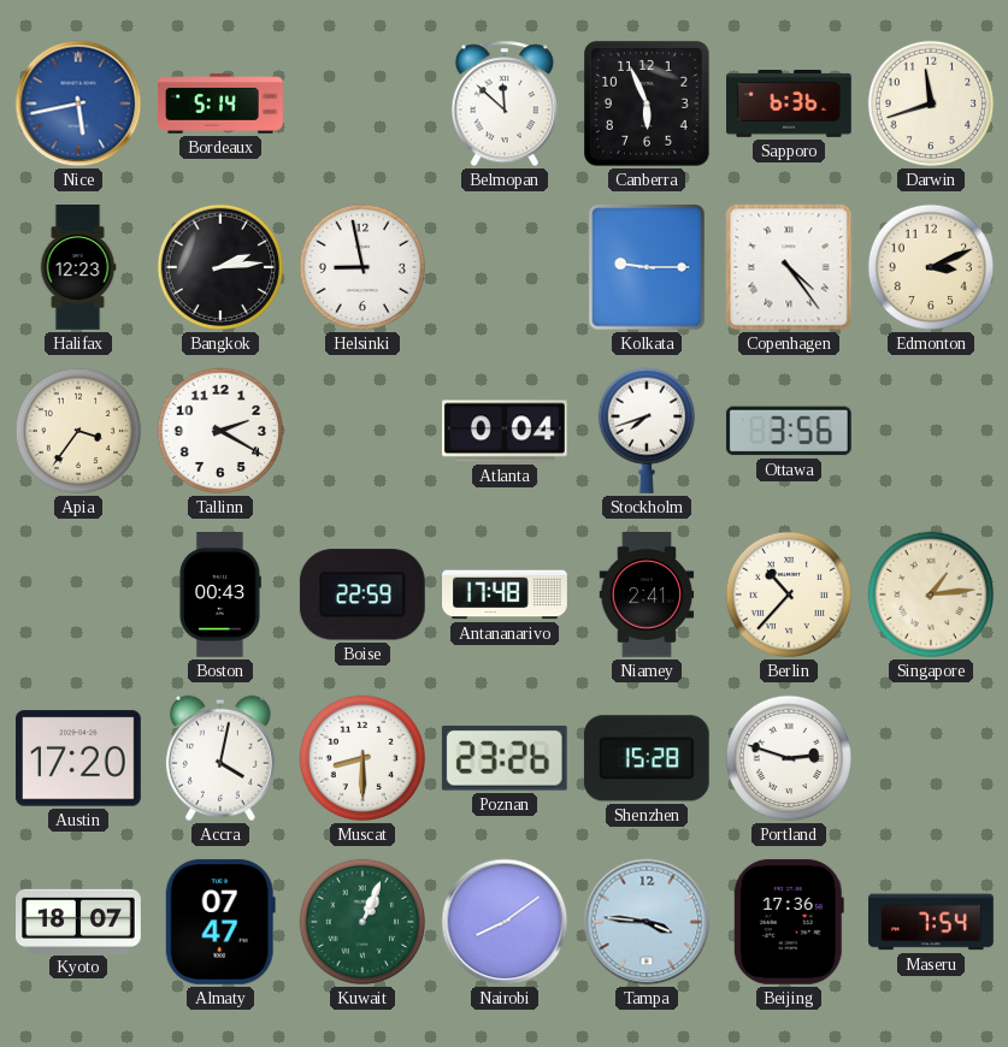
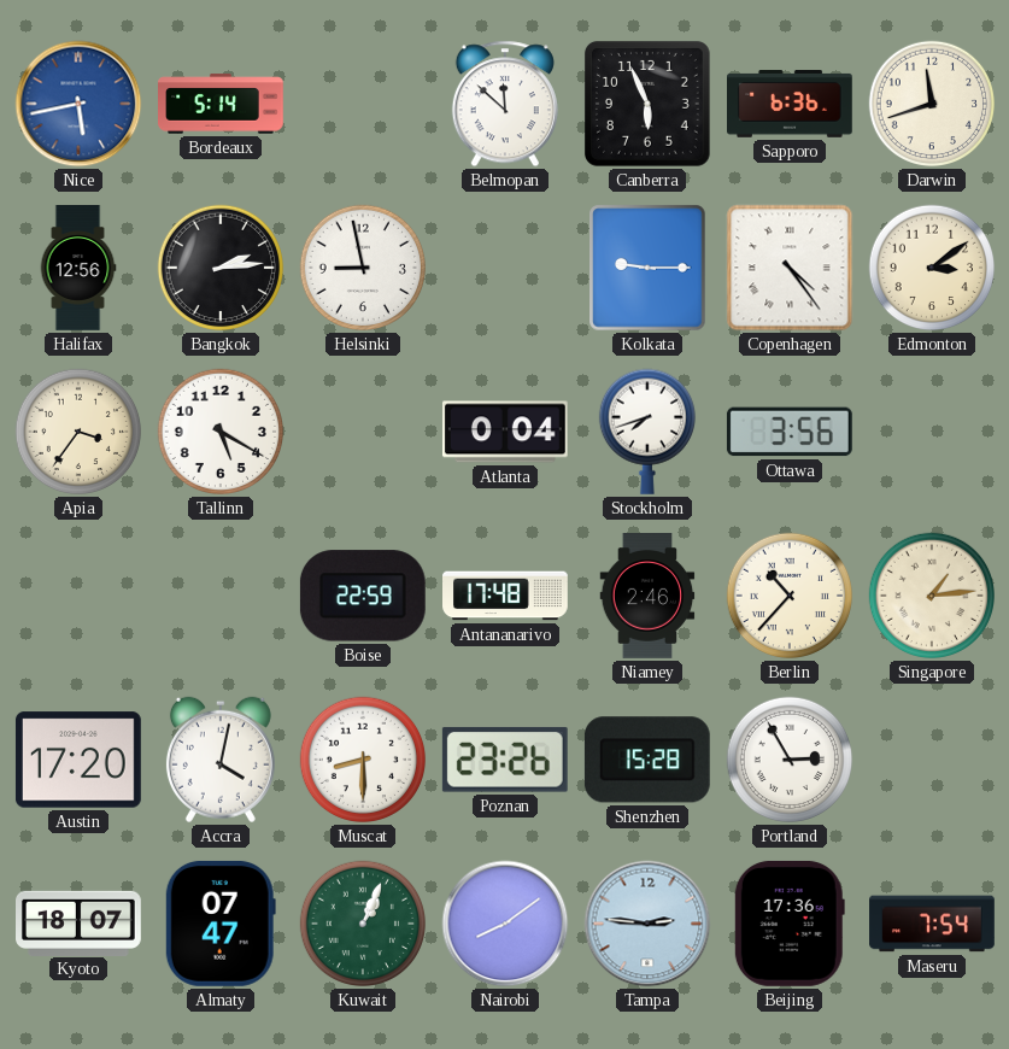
Halifax: 12:23 -> 12:56
Edmonton: 3:11 -> 3:09
Tallinn: 2:20 -> 5:20
Boston: 00:43 -> none
Niamey: 2:41 -> 2:46
Portland: 2:48 -> 2:55
Tampa: 3:46 -> 2:46
